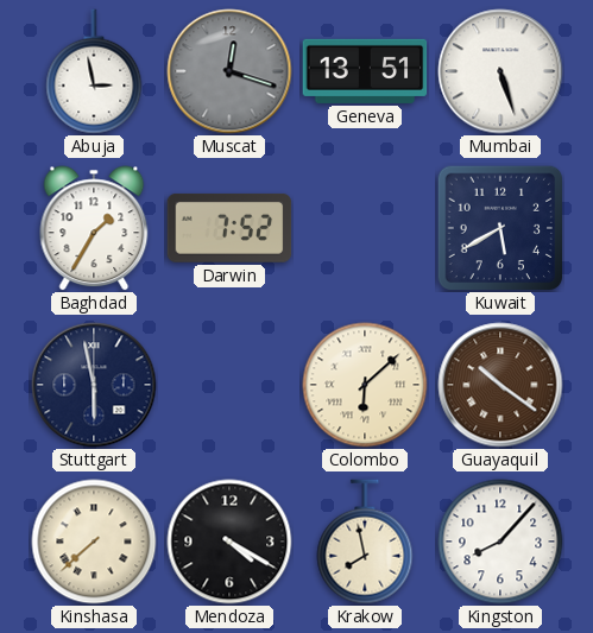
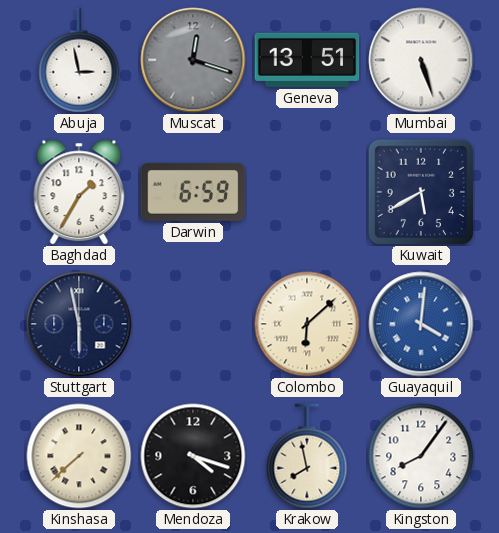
Darwin: 7:52 -> 6:59
Guayaquil: 10:21 -> 4:01
Guayaquil dial: brown -> blue
Mendoza: 4:20 -> 4:18
Kingston: 8:07 -> 8:06
